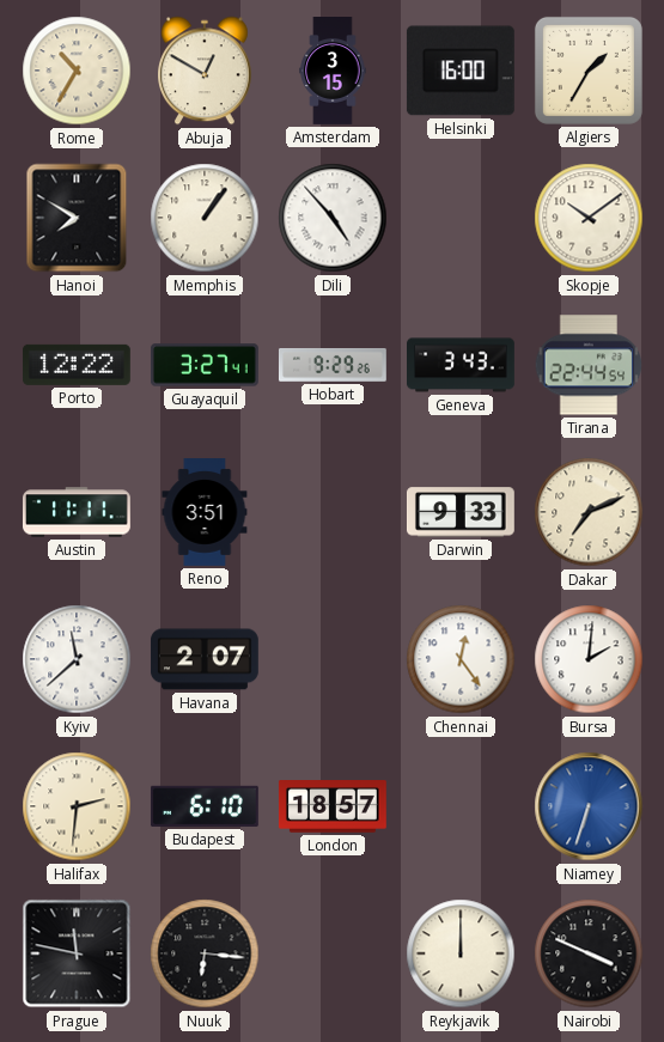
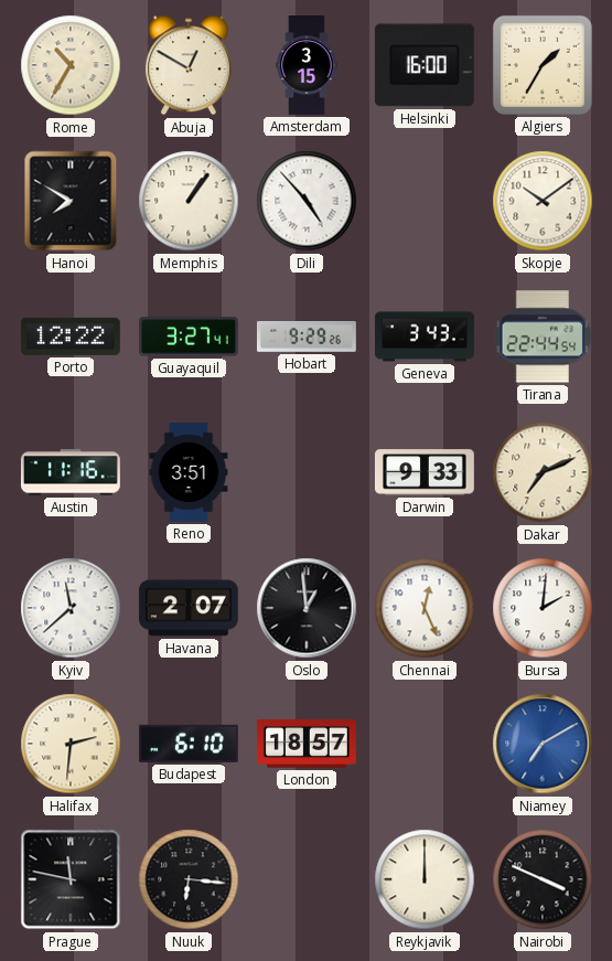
Austin: 11:11 -> 11:16
Oslo: none -> 12:59
Chennai: 12:24 -> 12:26
Niamey: 6:33 -> 7:10
